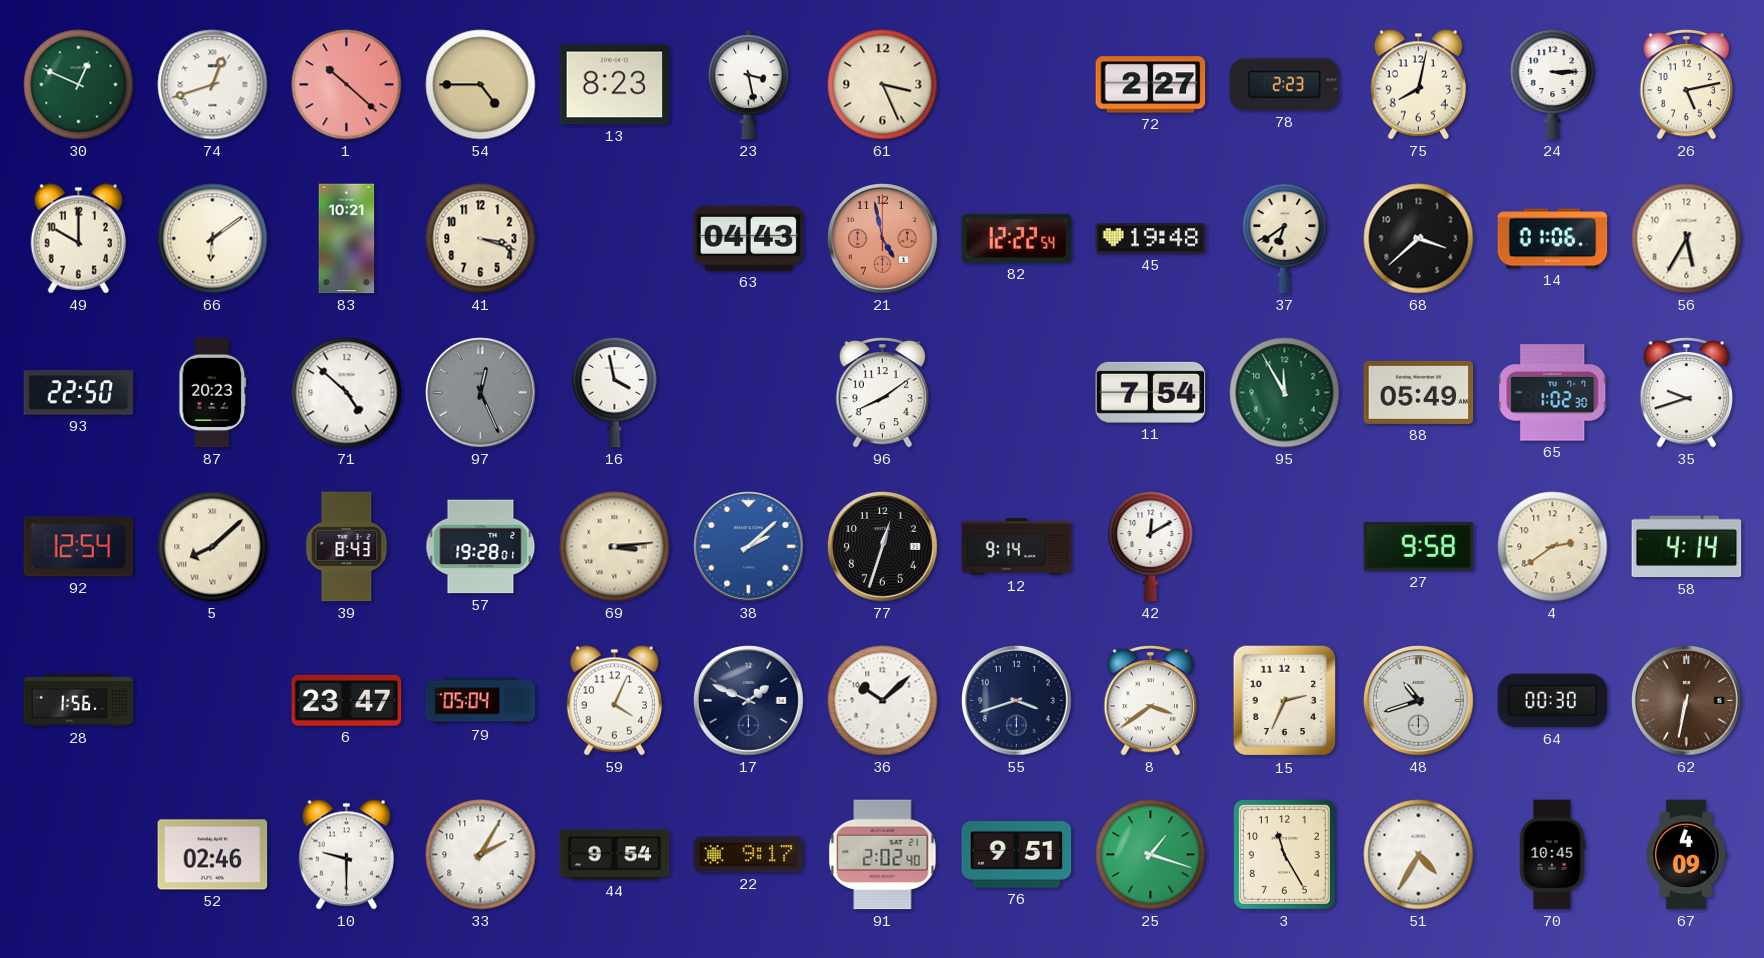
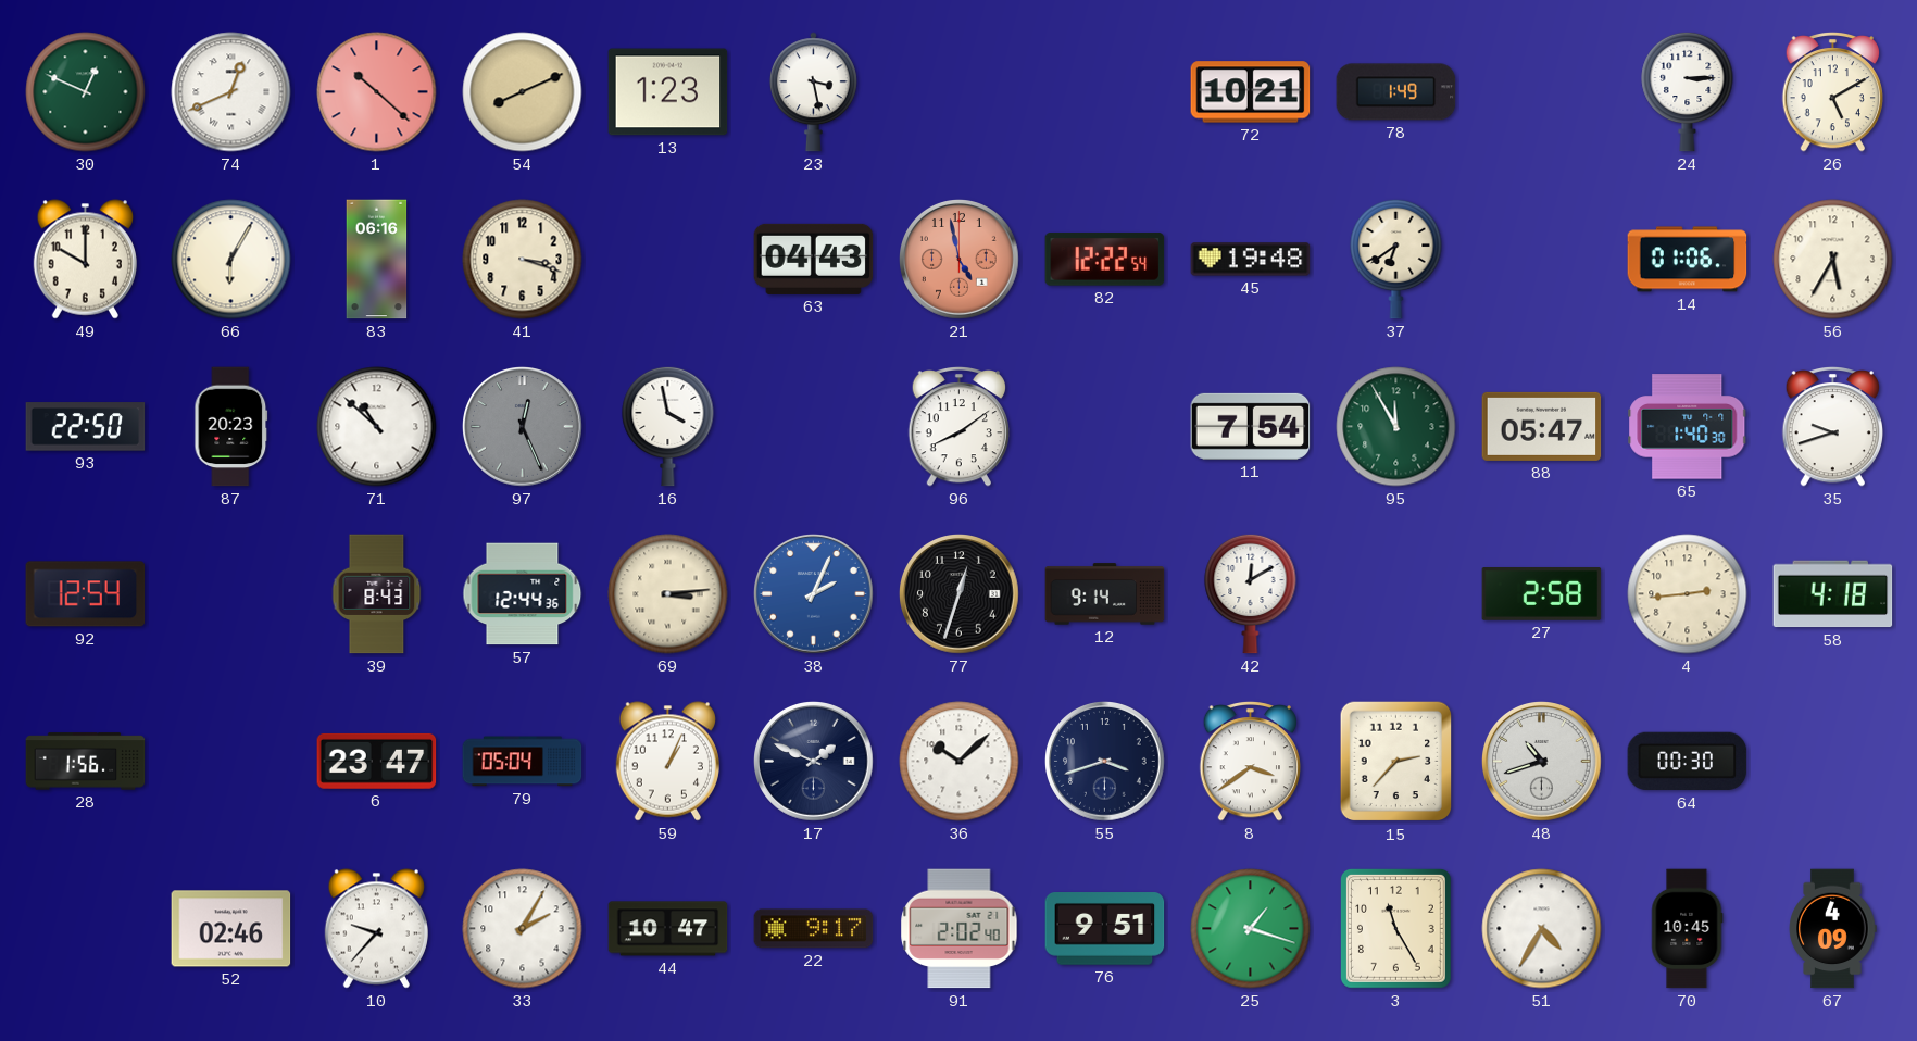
74: 12:42 -> 12:41
54: 4:45 -> 8:11
13: 8:23 -> 1:23
61: 3:26 -> none
72: 2:27 -> 10:21
78: 2:23 -> 1:49
75: 8:02 -> none
26: 5:13 -> 5:10
66: 6:09 -> 6:05
83: 10:21 -> 06:16
68: 3:38 -> none
71: 4:52 -> 10:52
88: 05:49 -> 05:47
65: 1:02 -> 1:40
5: 8:08 -> none
57: 19:28 -> 12:44
38: 2:08 -> 2:04
27: 9:58 -> 2:58
4: 2:39 -> 2:44
58: 4:14 -> 4:18
59: 4:04 -> 1:04
15: 2:34 -> 2:37
62: 6:32 -> none
10: 9:30 -> 9:37
44: 9:54 -> 10:47
